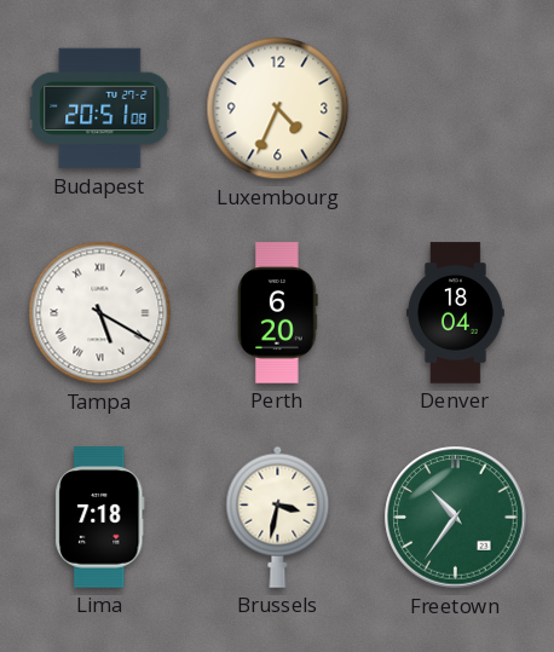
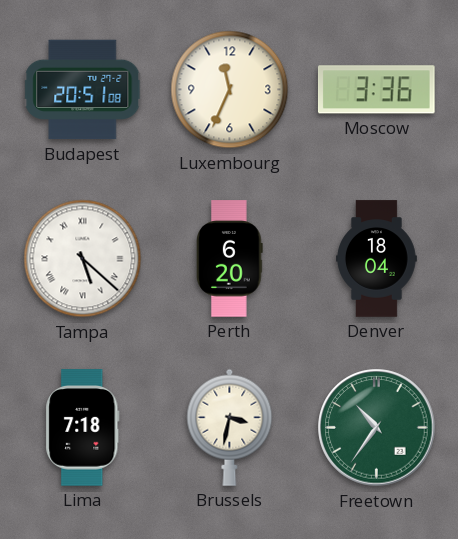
Luxembourg: 4:34 -> 11:34
Moscow: none -> 3:36
Tampa: 5:20 -> 5:22
